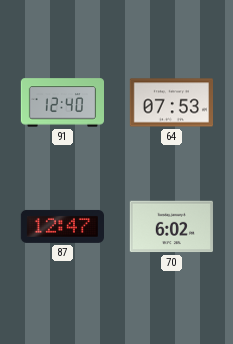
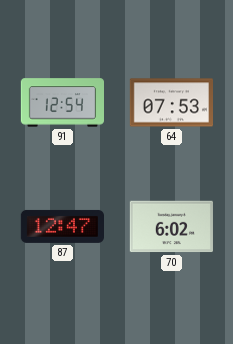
91: 12:40 -> 12:54
